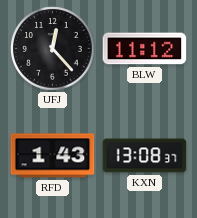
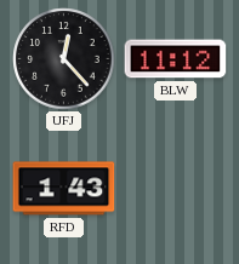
KXN: 13:08 -> none
